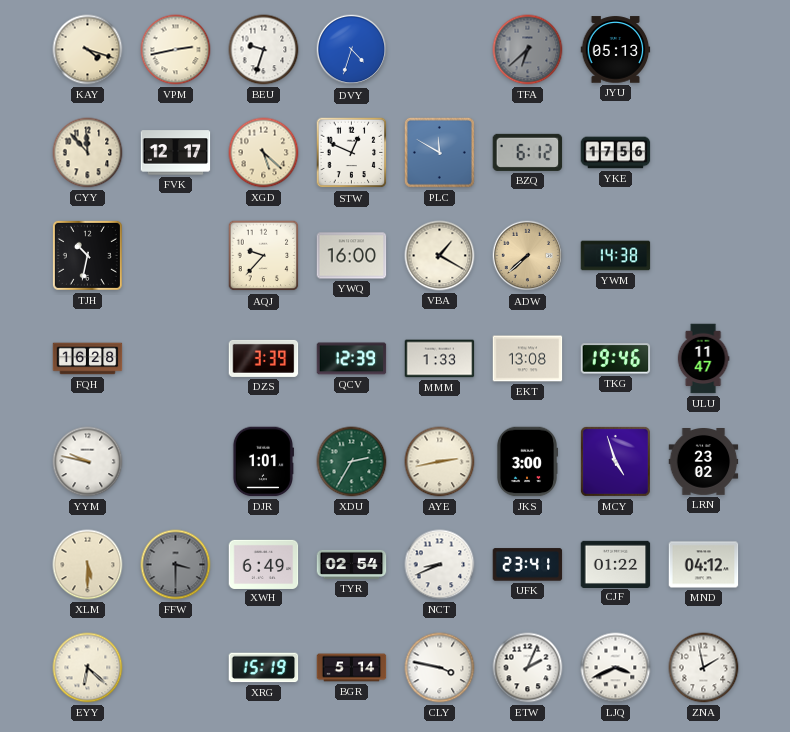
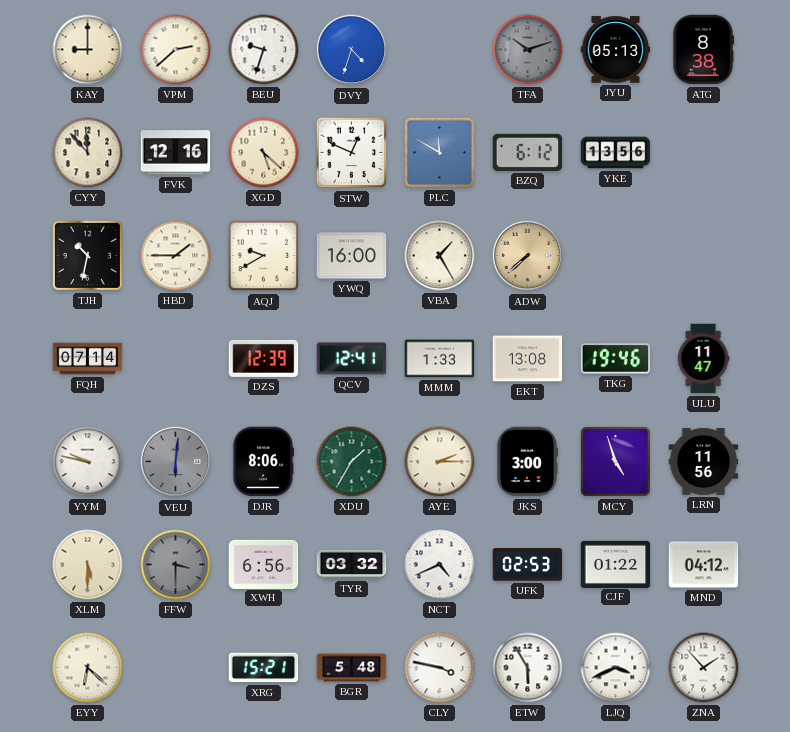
KAY: 4:18 -> 9:00
VPM: 2:43 -> 2:38
TFA: 6:38 -> 10:12
ATG: none -> 8:38
FVK: 12:17 -> 12:16
YKE: 17:56 -> 13:56
HBD: none -> 1:45
AQJ: 9:37 -> 9:40
VBA: 1:20 -> 1:25
YWM: 14:38 -> none
FQH: 16:28 -> 07:14
DZS: 3:39 -> 12:39
QCV: 12:39 -> 12:41
VEU: none -> 6:01
DJR: 1:01 -> 8:06
XDU: 2:35 -> 1:35
AYE: 2:43 -> 2:15
LRN: 23:02 -> 11:56
XWH: 6:49 -> 6:56
TYR: 02:54 -> 03:32
NCT: 8:41 -> 4:41
UFK: 23:41 -> 02:53
XRG: 15:19 -> 15:21
BGR: 5:14 -> 5:48
ETW: 2:04 -> 5:55
ZNA: 1:58 -> 1:53
